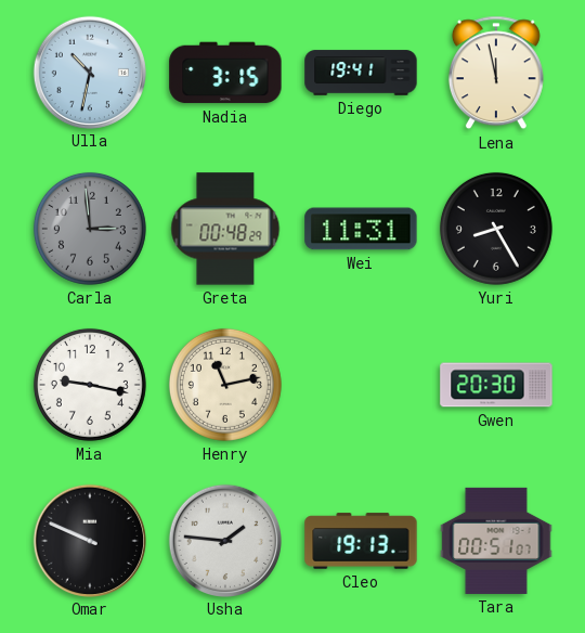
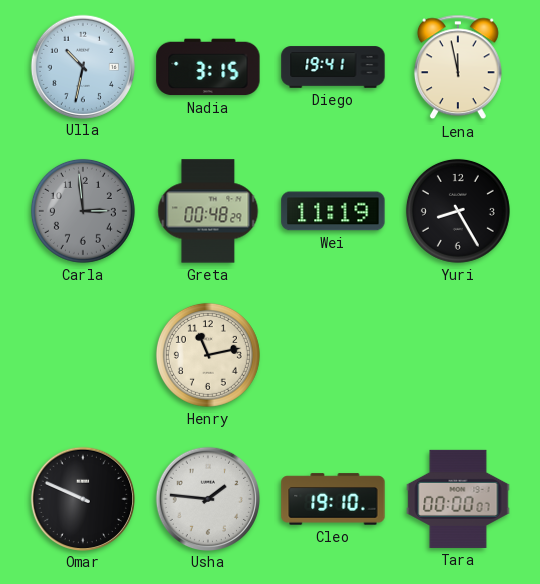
Wei: 11:31 -> 11:19
Mia: 9:17 -> none
Gwen: 20:30 -> none
Cleo: 19:13 -> 19:10
Tara: 00:51 -> 00:00
